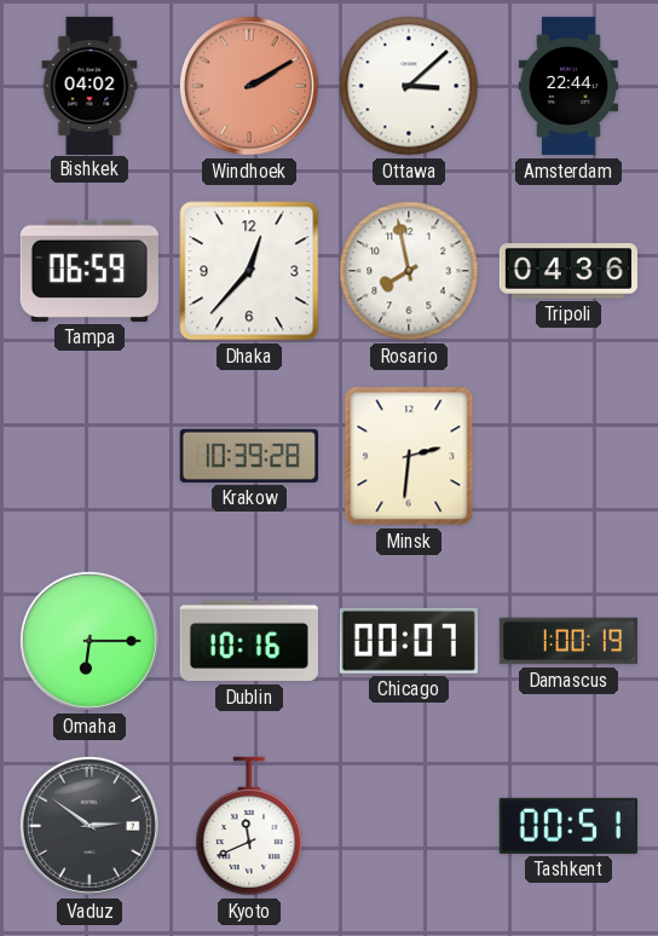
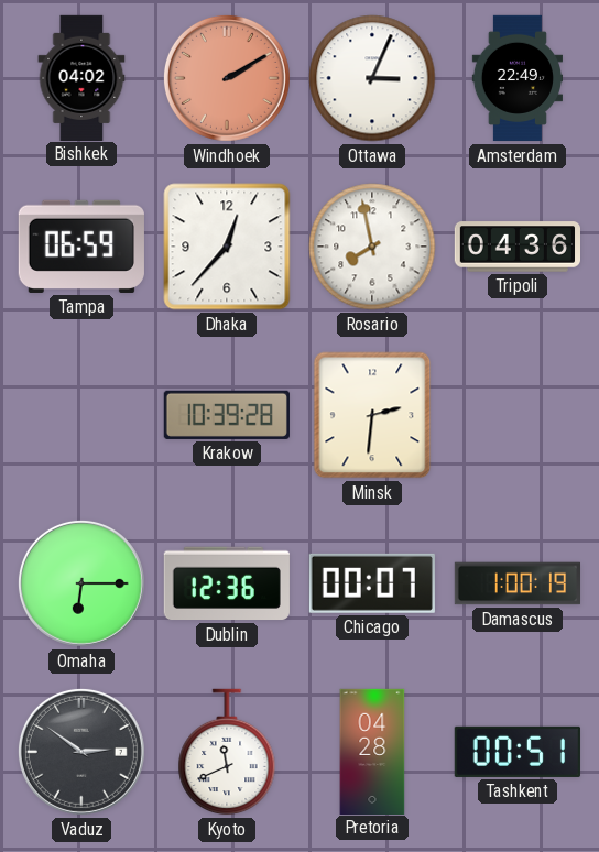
Ottawa: 3:08 -> 3:04
Amsterdam: 22:44 -> 22:49
Dublin: 10:16 -> 12:36
Pretoria: none -> 04:28
